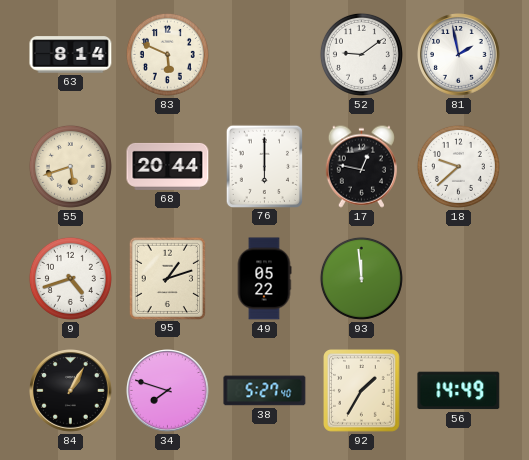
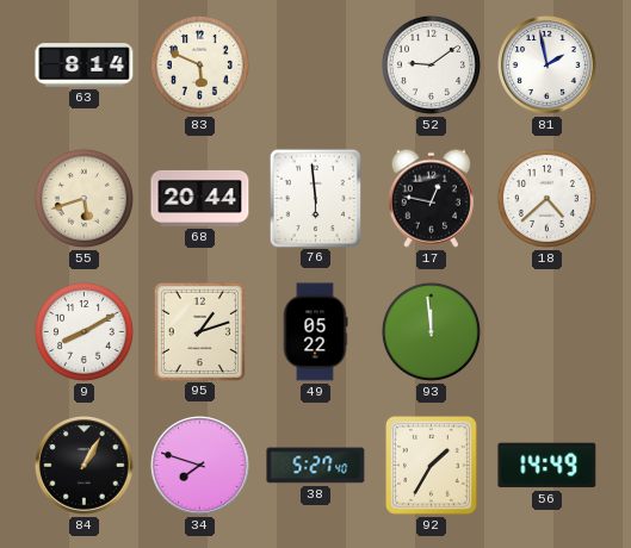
76: 6:00 -> 5:59
18: 9:38 -> 4:38
9: 4:42 -> 8:10
